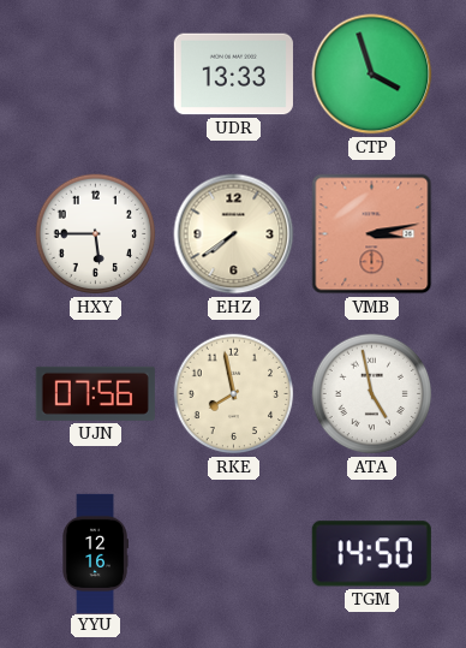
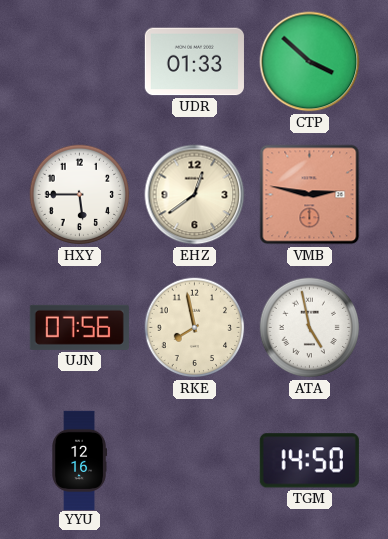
UDR: 13:33 -> 01:33
CTP: 3:57 -> 3:52
EHZ: 7:39 -> 12:39
VMB: 3:13 -> 2:47
